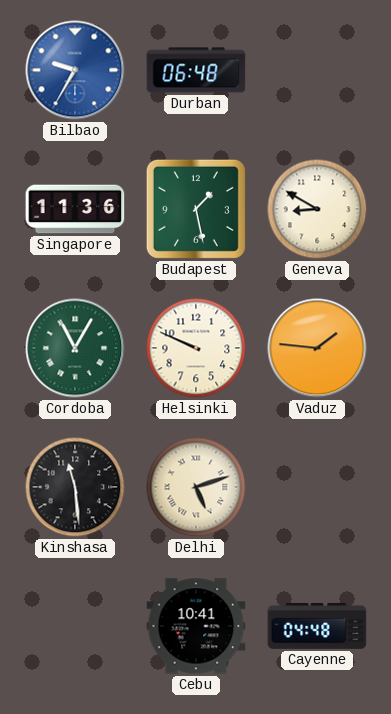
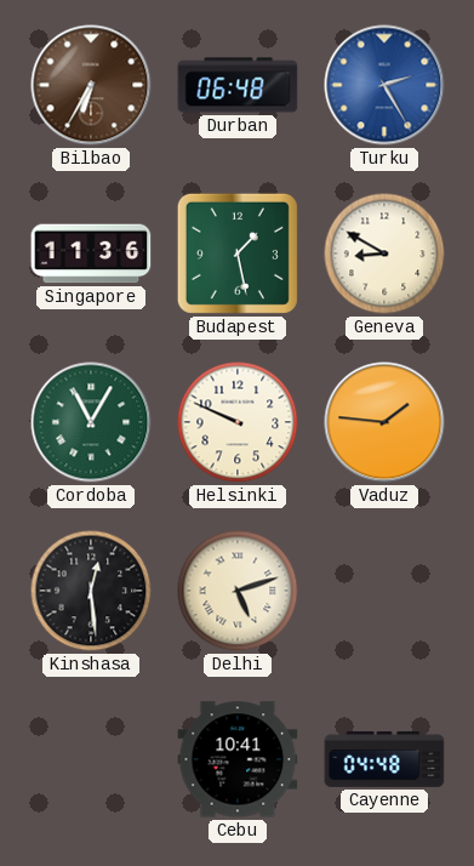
Bilbao: 9:35 -> 6:35
Bilbao dial: blue -> brown
Turku: none -> 2:25
Kinshasa: 11:29 -> 12:29
